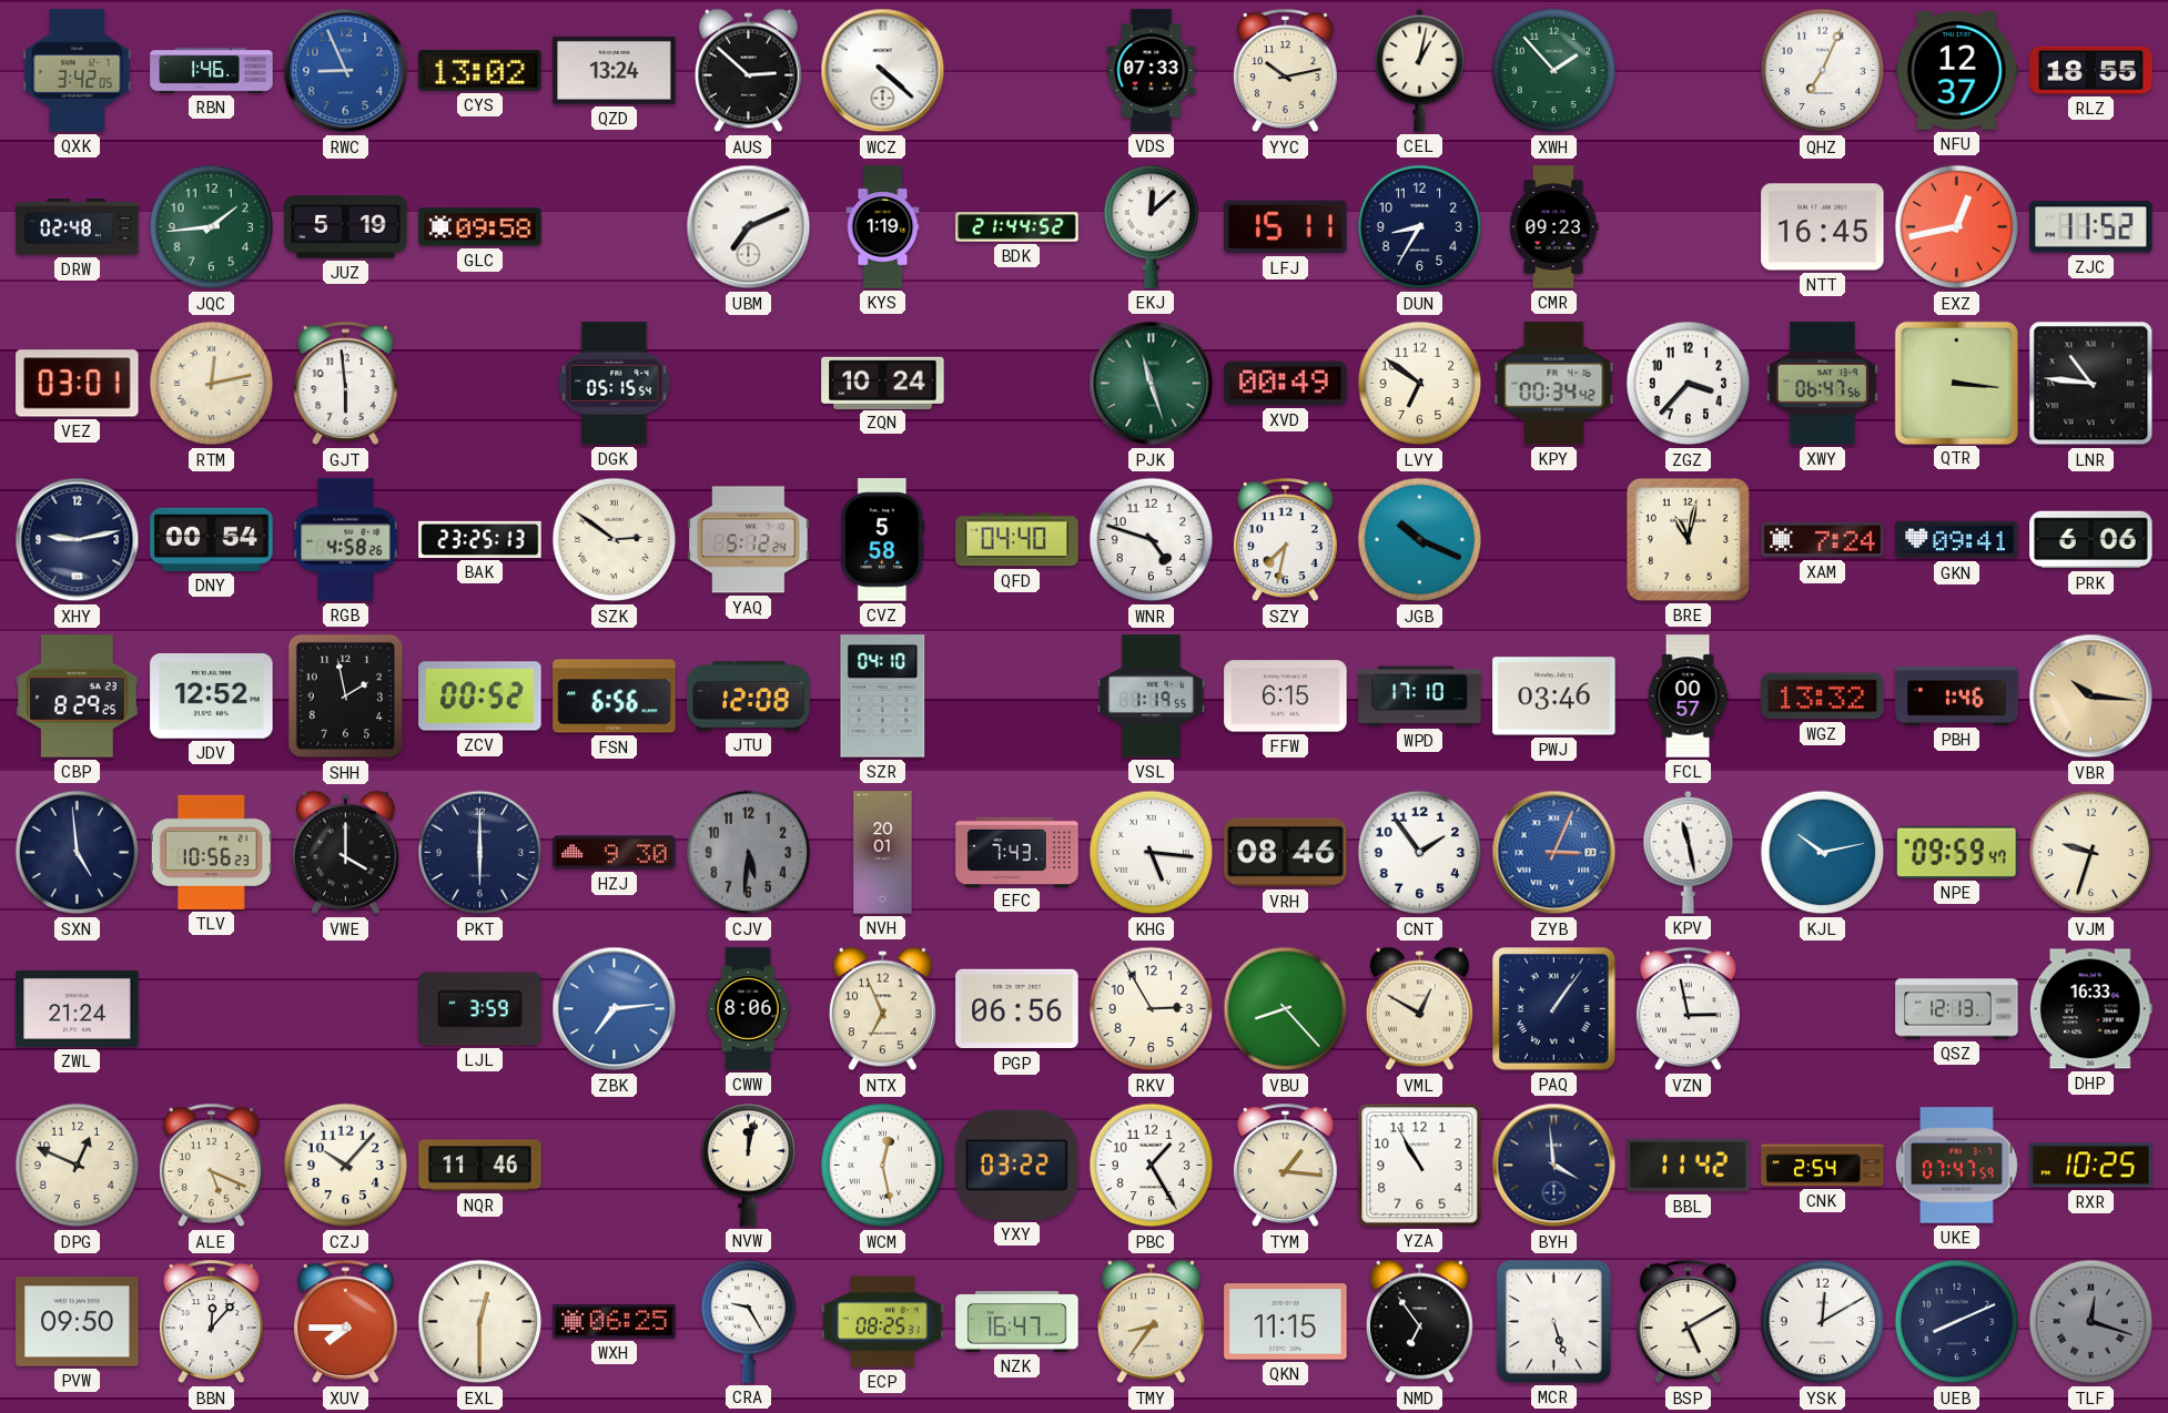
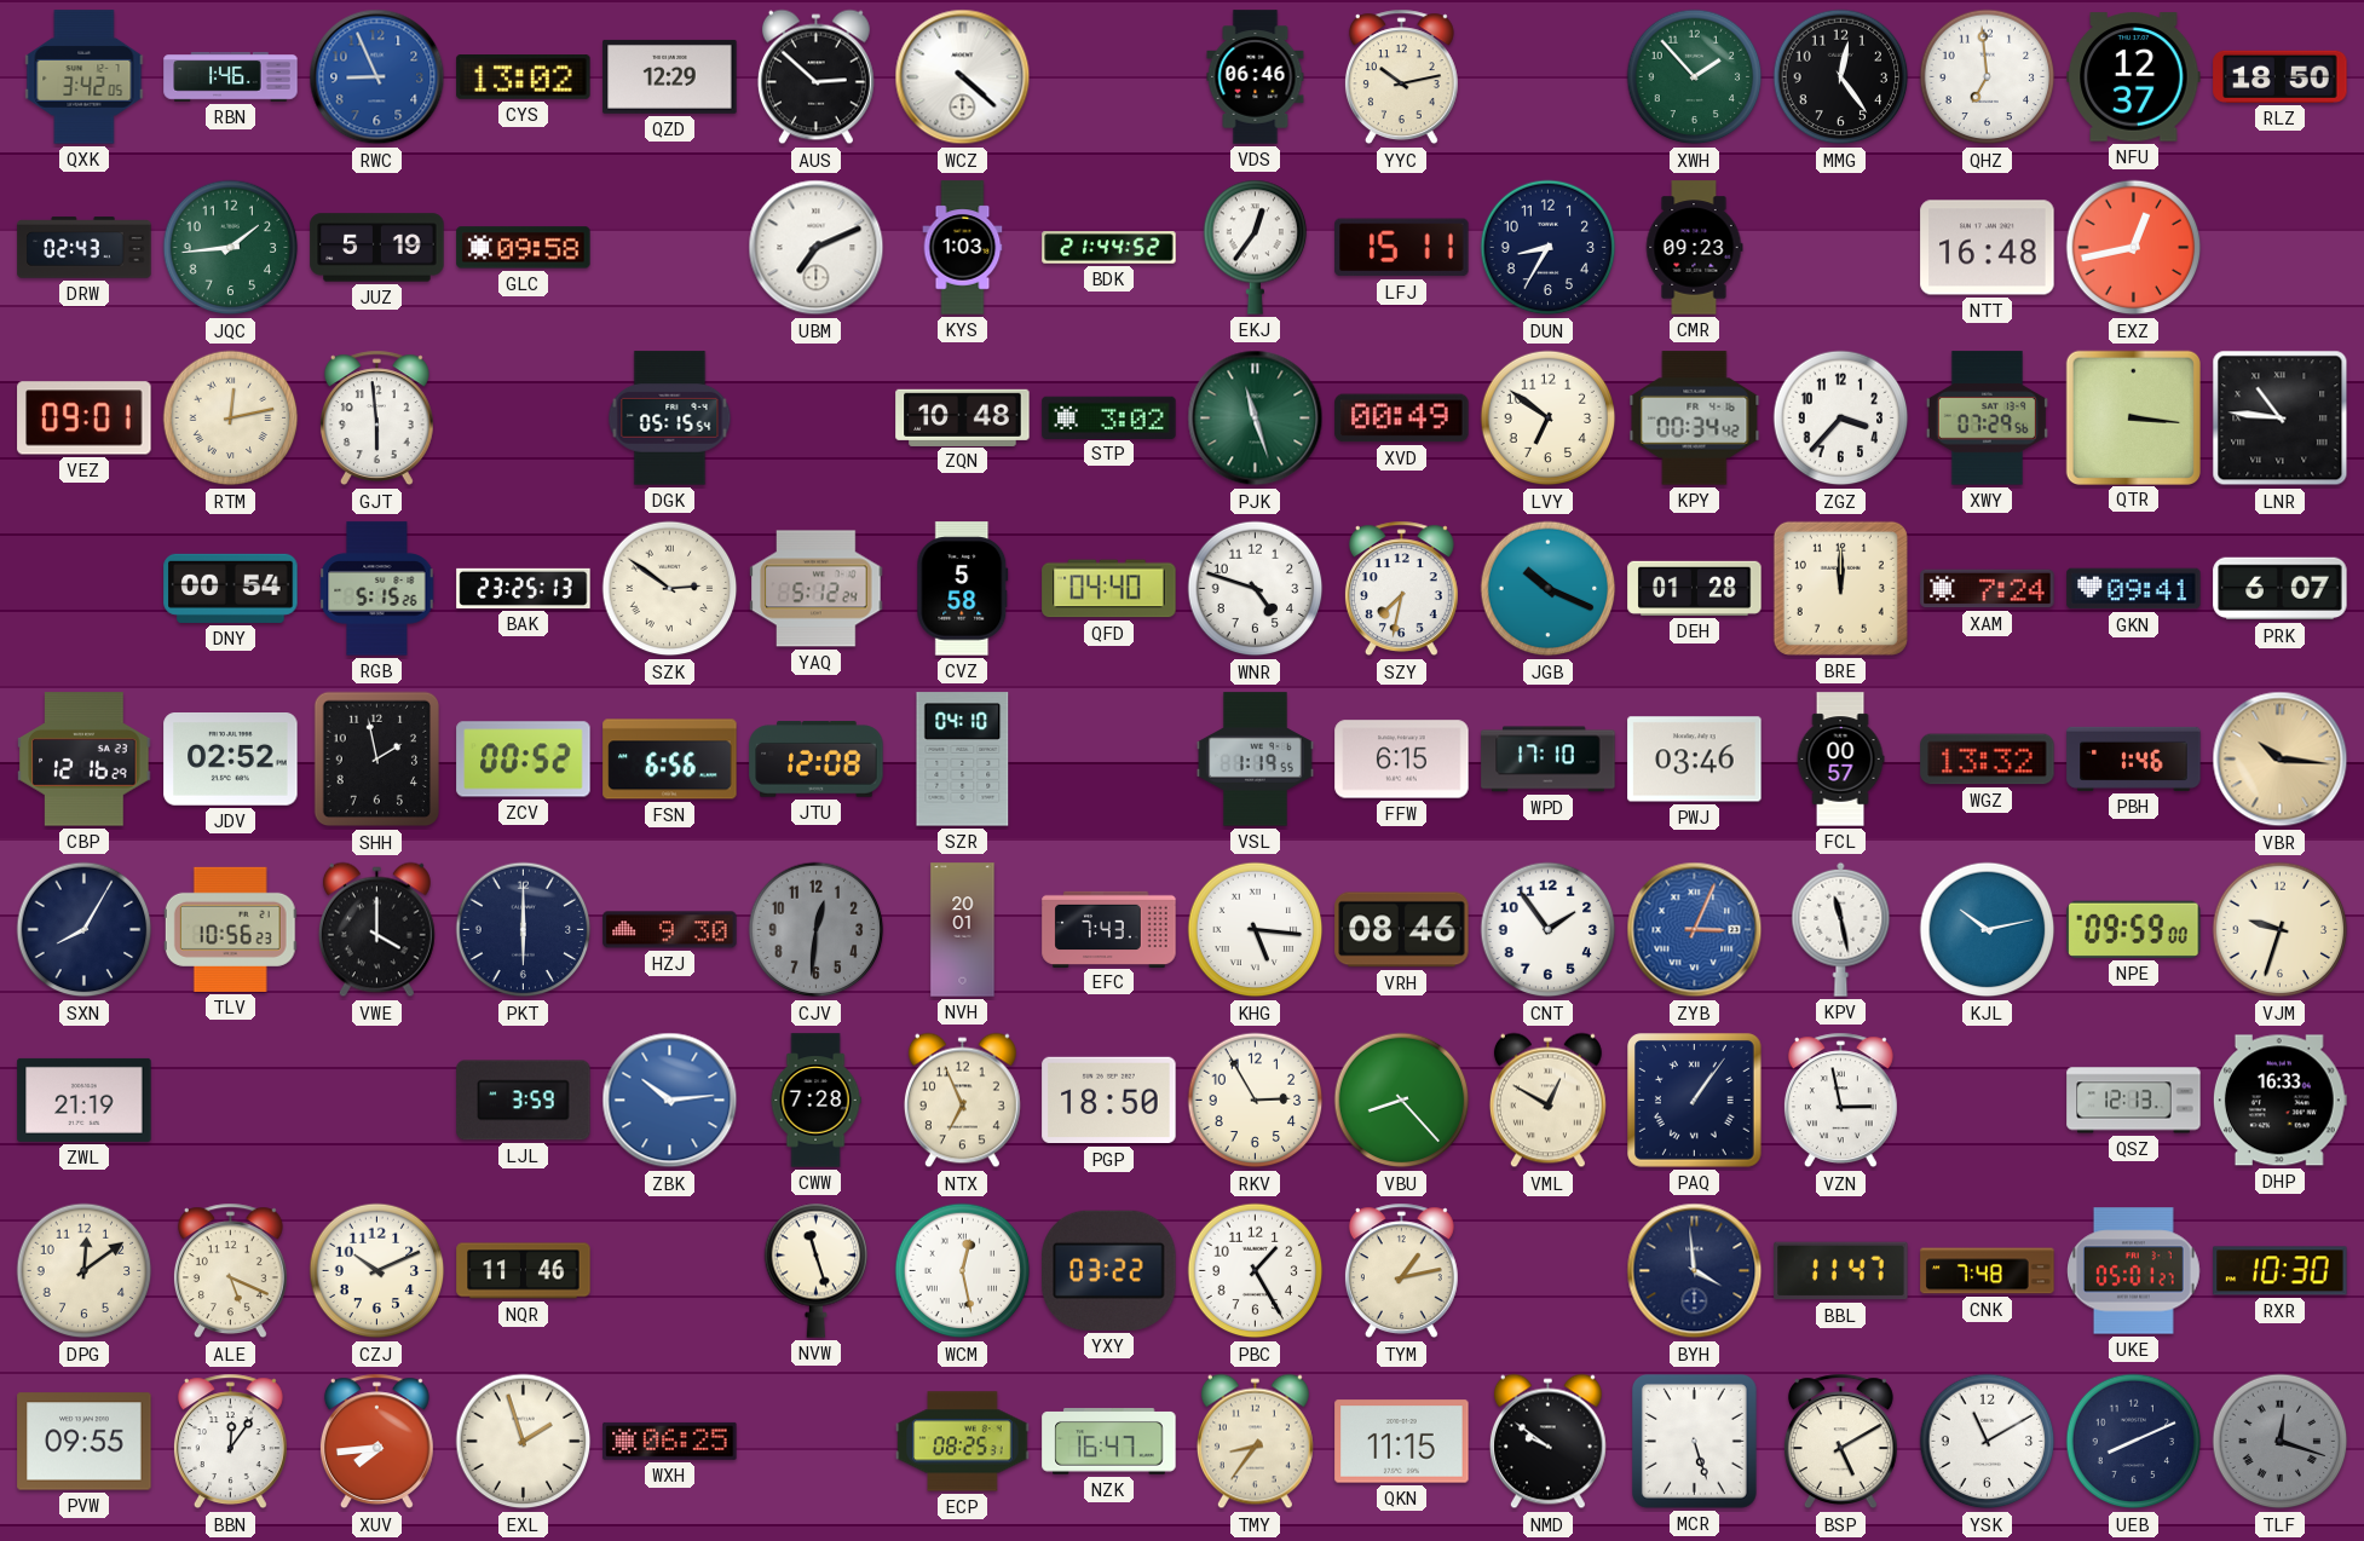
QZD: 13:24 -> 12:29
VDS: 07:33 -> 06:46
CEL: 1:02 -> none
MMG: none -> 12:24
QHZ: 7:04 -> 6:59
RLZ: 18:55 -> 18:50
DRW: 02:48 -> 02:43
KYS: 1:19 -> 1:03
EKJ: 12:08 -> 12:36
NTT: 16:45 -> 16:48
ZJC: 11:52 -> none
VEZ: 03:01 -> 09:01
ZQN: 10:24 -> 10:48
STP: none -> 3:02
XWY: 06:47 -> 07:29
XHY: 9:13 -> none
RGB: 4:58 -> 5:15
DEH: none -> 01:28
BRE: 11:02 -> 12:00
PRK: 6:06 -> 6:07
CBP: 8:29 -> 12:16
JDV: 12:52 -> 02:52
SXN: 4:59 -> 8:05
CJV: 5:31 -> 12:31
NPE: 09:59:47 -> 09:59:00
ZWL: 21:24 -> 21:19
ZBK: 7:14 -> 10:14
CWW: 8:06 -> 7:28
PGP: 06:56 -> 18:50
DPG: 12:49 -> 12:09
CZJ: 10:07 -> 10:11
NVW: 12:02 -> 11:27
TYM: 1:16 -> 1:13
YZA: 10:55 -> none
BBL: 11:42 -> 11:47
CNK: 2:54 -> 7:48
UKE: 07:47 -> 05:01
RXR: 10:25 -> 10:30
PVW: 09:50 -> 09:55
BBN: 12:07 -> 12:06
XUV: 7:45 -> 7:44
EXL: 12:30 -> 1:57
CRA: 9:25 -> none
NMD: 6:54 -> 9:51
YSK: 12:10 -> 11:10
